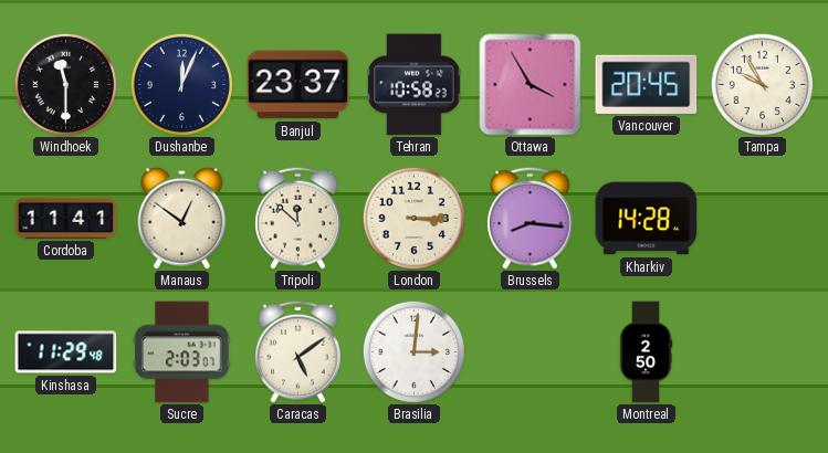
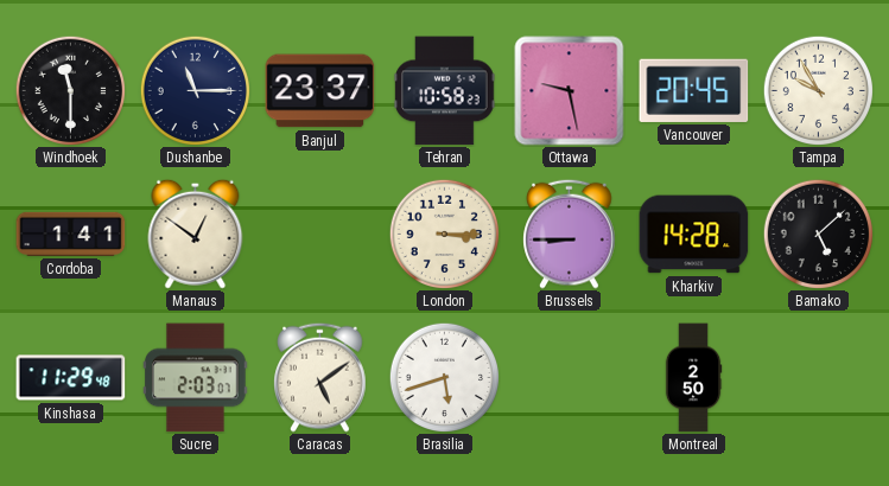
Dushanbe: 12:04 -> 11:15
Ottawa: 3:55 -> 9:28
Cordoba: 11:41 -> 1:41
Tripoli: 11:52 -> none
Brussels: 8:16 -> 8:45
Bamako: none -> 5:08
Brasilia: 3:01 -> 5:42
